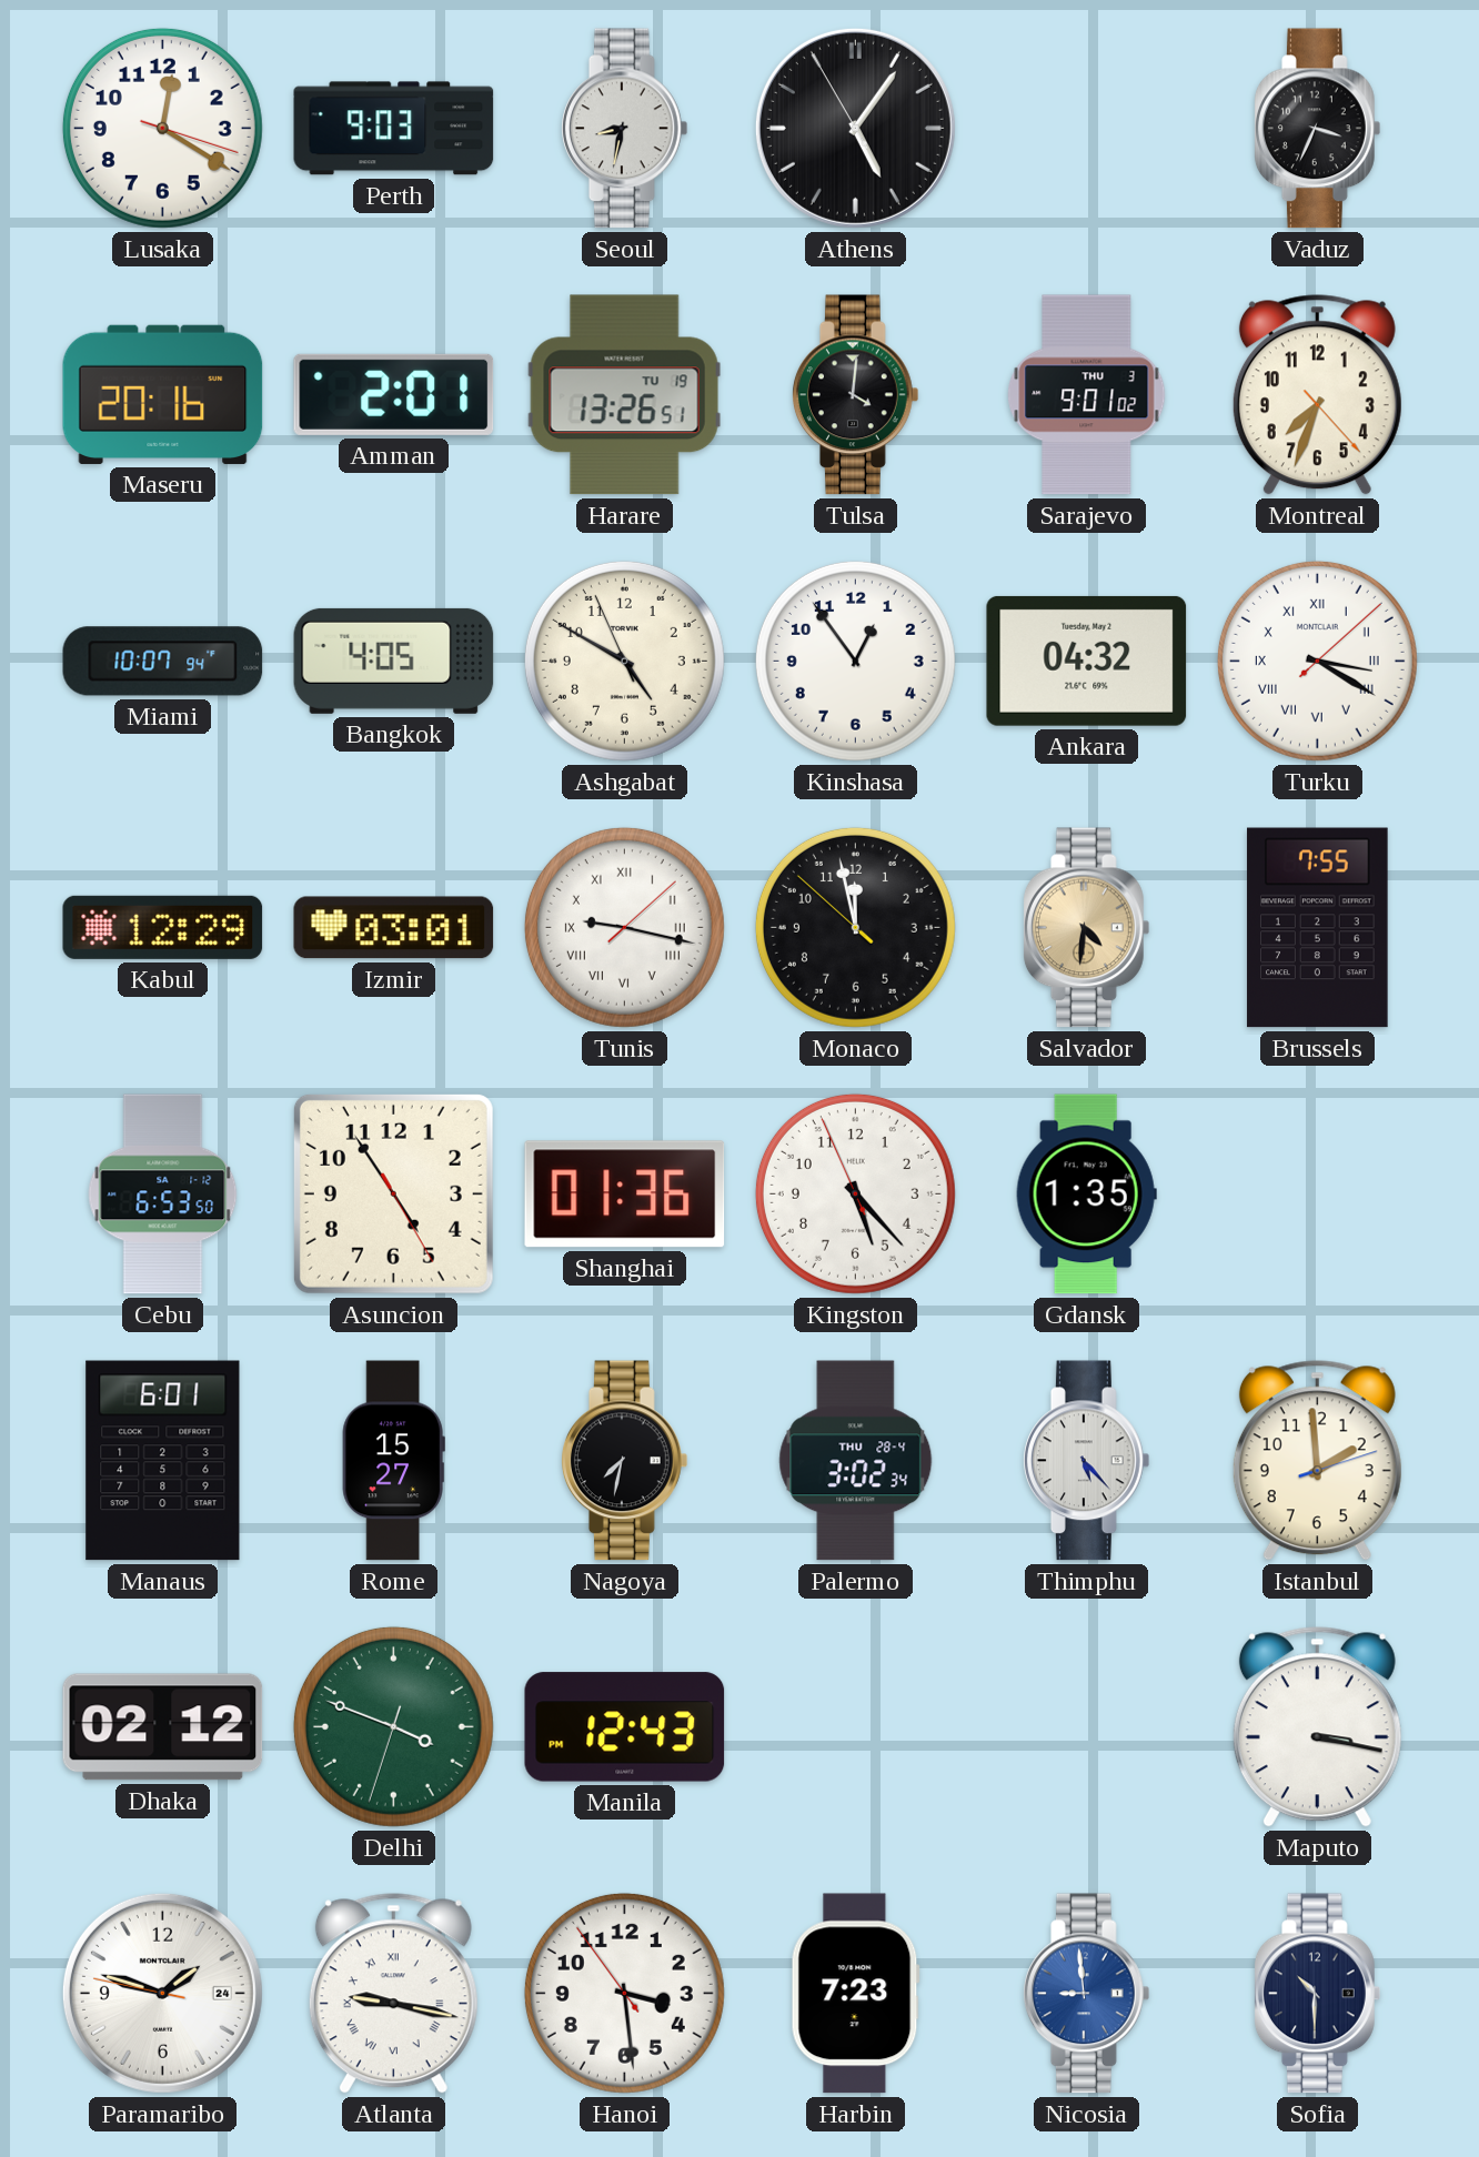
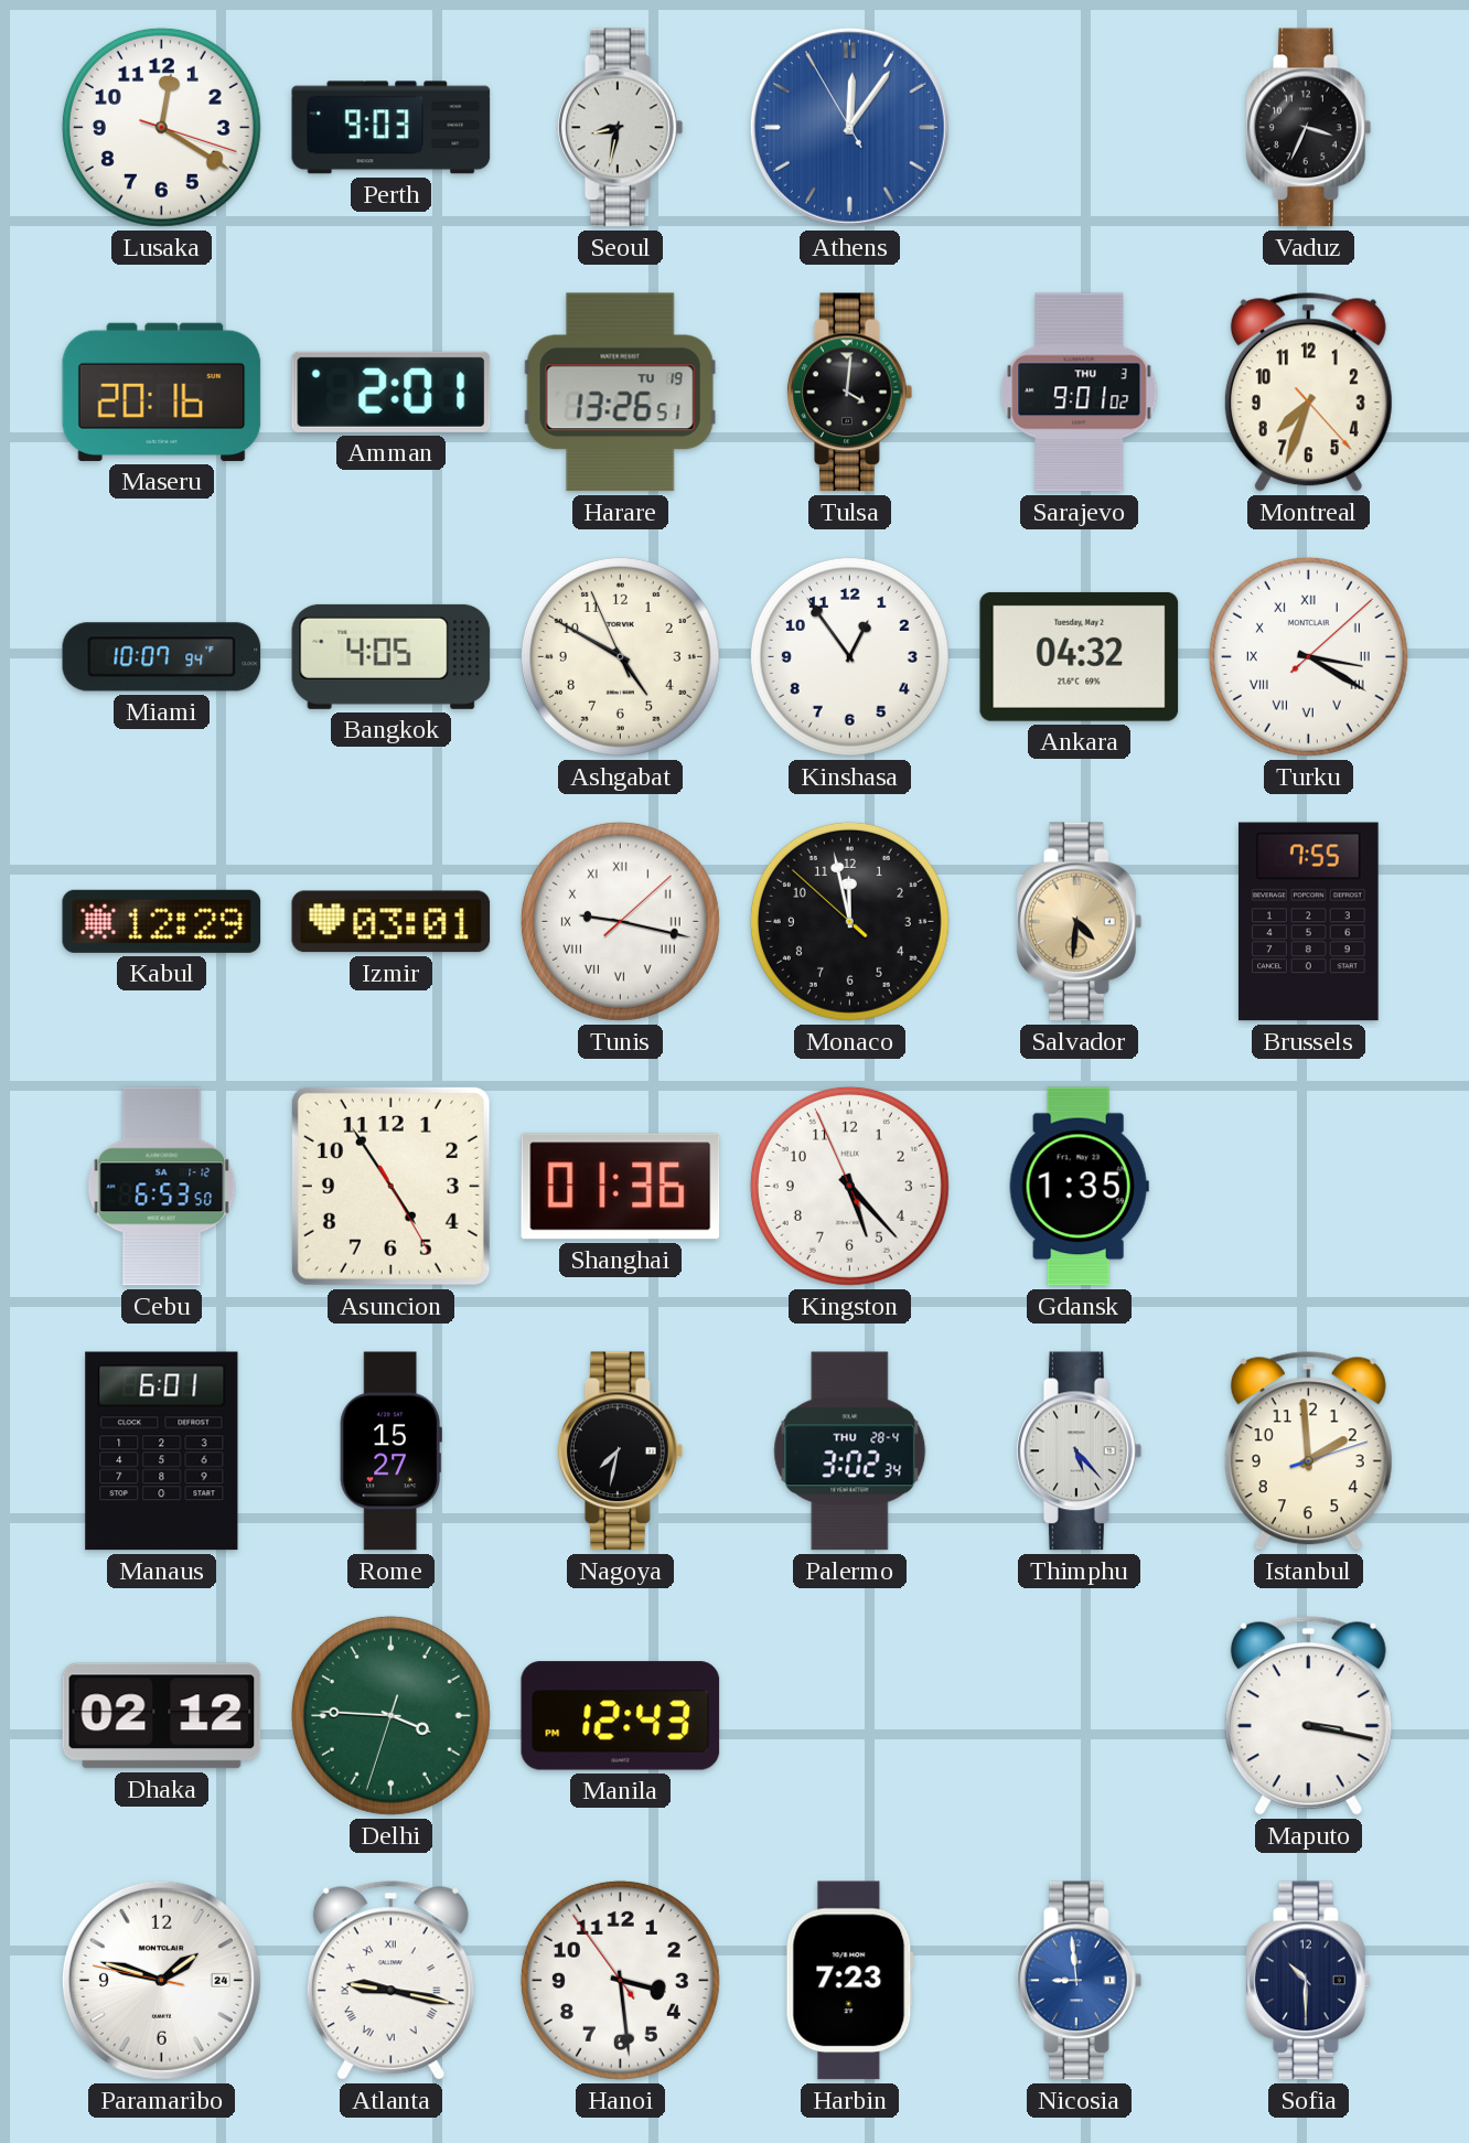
Athens: 5:05 -> 12:05
Athens dial: black -> blue
Delhi: 3:48 -> 3:45
